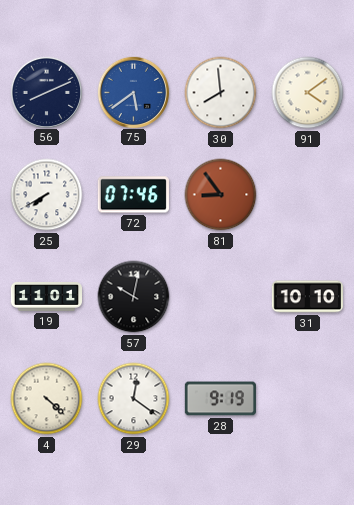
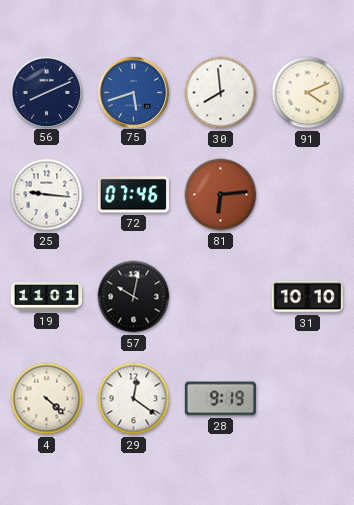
75: 5:39 -> 5:42
91: 4:09 -> 4:11
25: 7:40 -> 9:16
81: 8:54 -> 6:14
